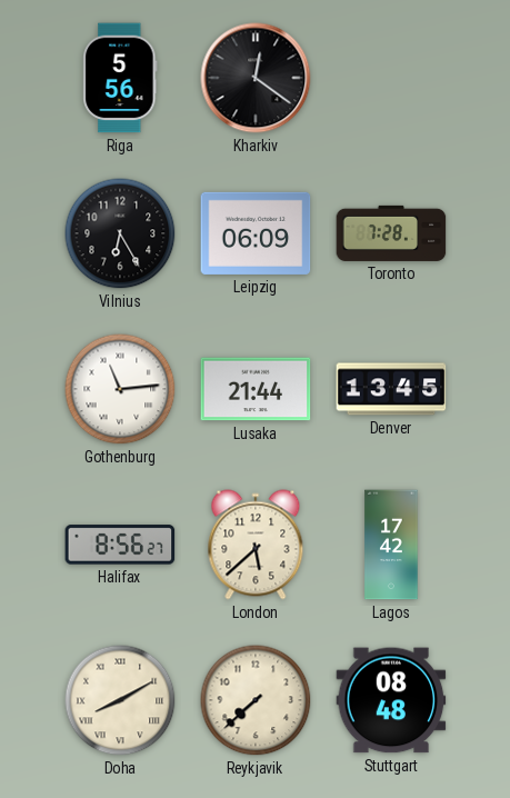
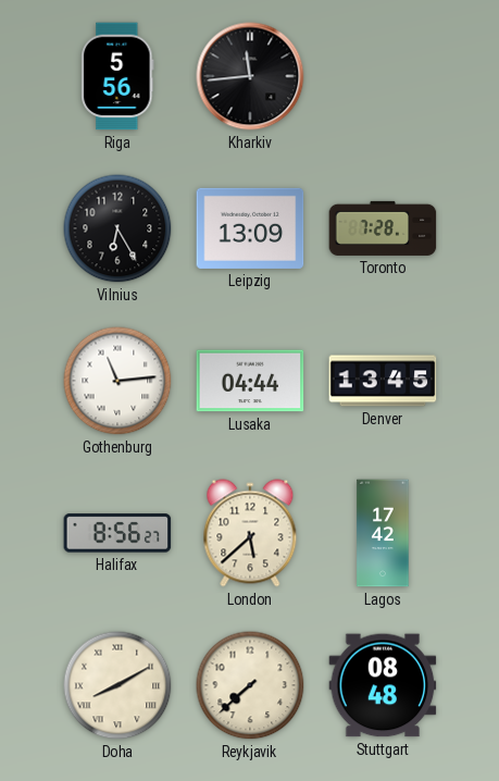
Kharkiv: 12:21 -> 11:44
Leipzig: 06:09 -> 13:09
Lusaka: 21:44 -> 04:44
